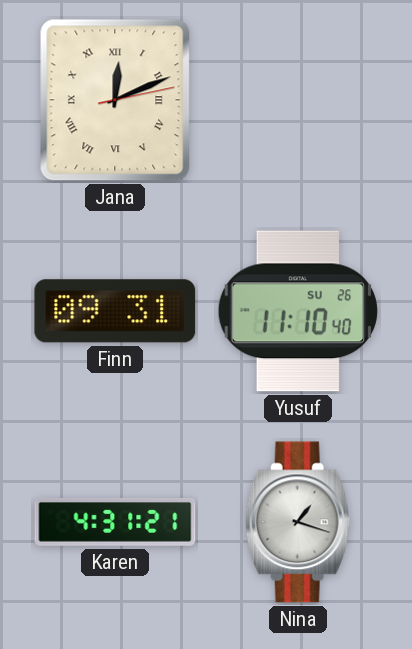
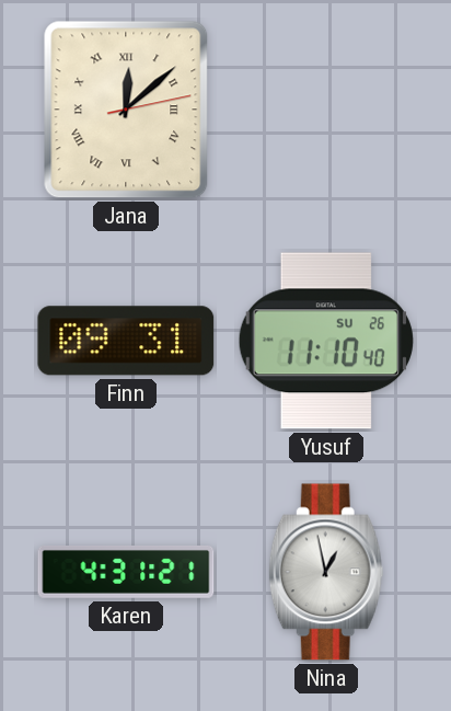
Jana: 12:11 -> 12:08
Nina: 1:18 -> 12:58
